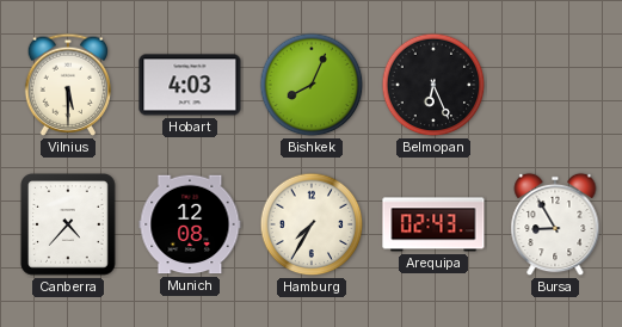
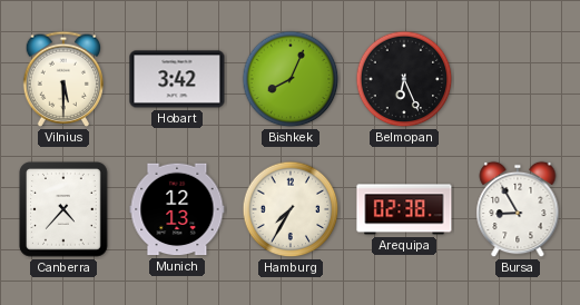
Hobart: 4:03 -> 3:42
Munich: 12:08 -> 12:13
Arequipa: 02:43 -> 02:38
